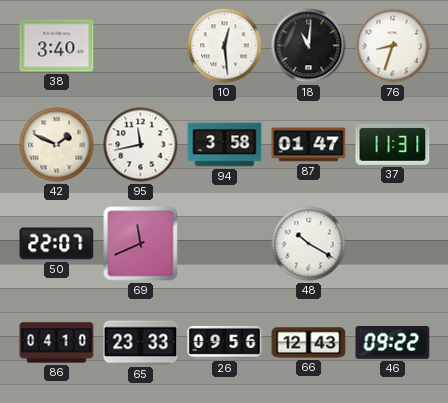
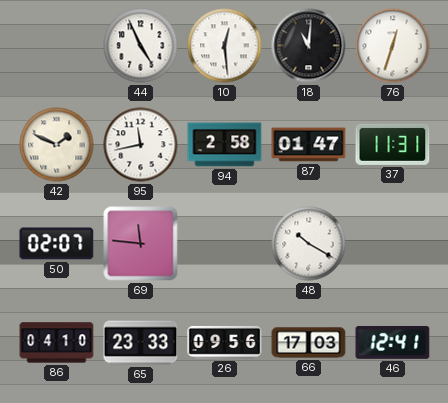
38: 3:40 -> none
44: none -> 4:56
76: 8:33 -> 12:33
94: 3:58 -> 2:58
50: 22:07 -> 02:07
69: 11:41 -> 11:46
66: 12:43 -> 17:03
46: 09:22 -> 12:41
